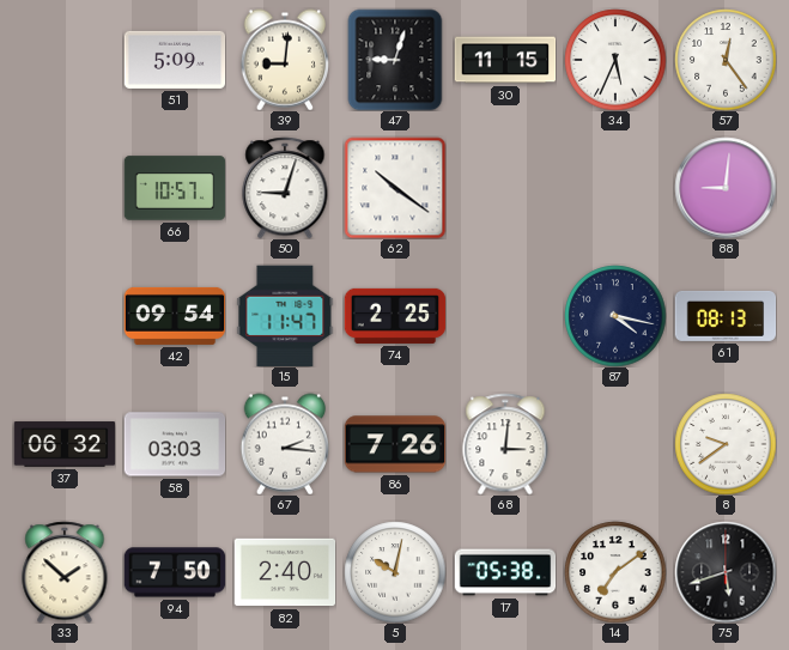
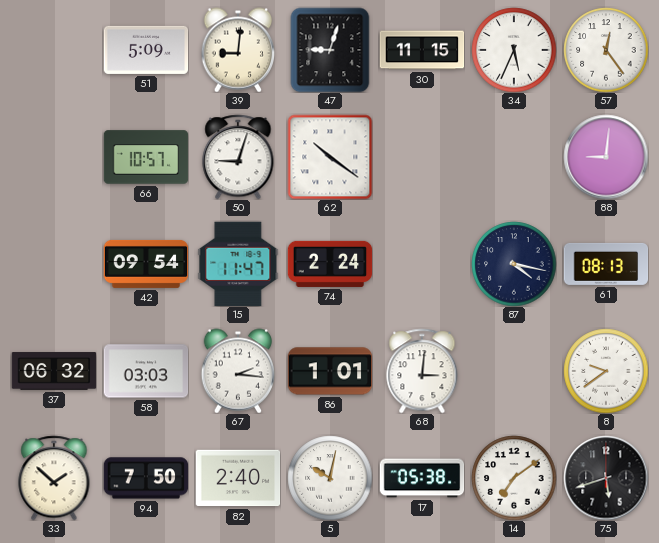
74: 2:25 -> 2:24
86: 7:26 -> 1:01
